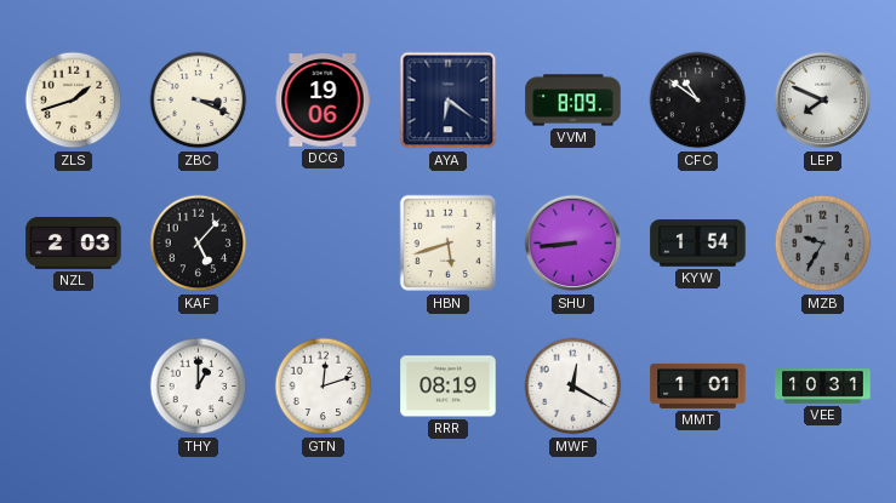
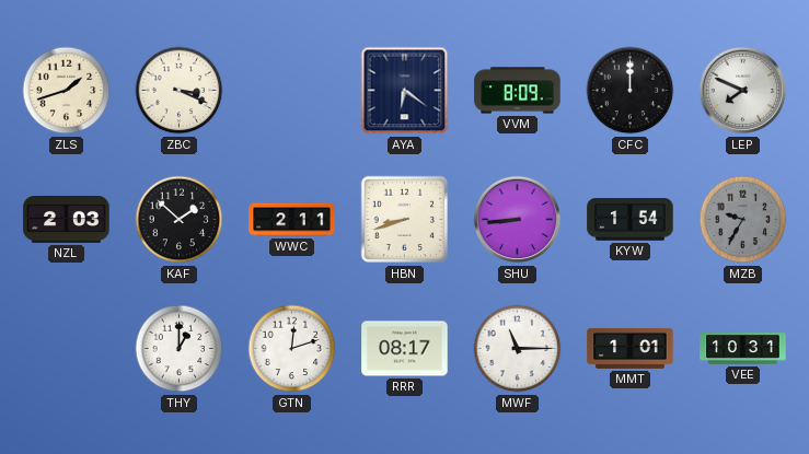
DCG: 19:06 -> none
CFC: 10:51 -> 12:00
KAF: 5:07 -> 1:52
WWC: none -> 2:11
HBN: 5:42 -> 8:42
RRR: 08:19 -> 08:17
MWF: 12:20 -> 11:15
